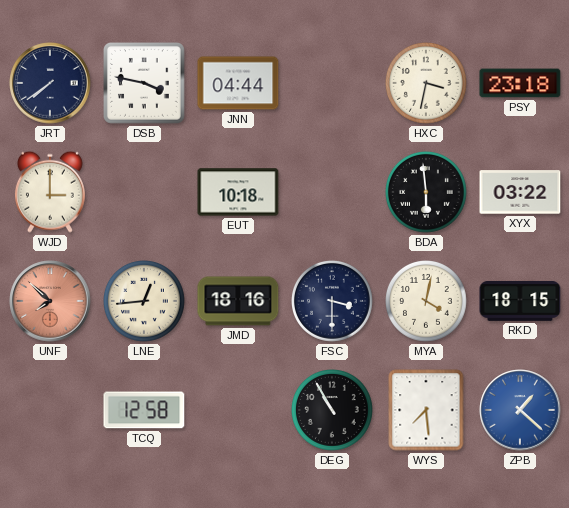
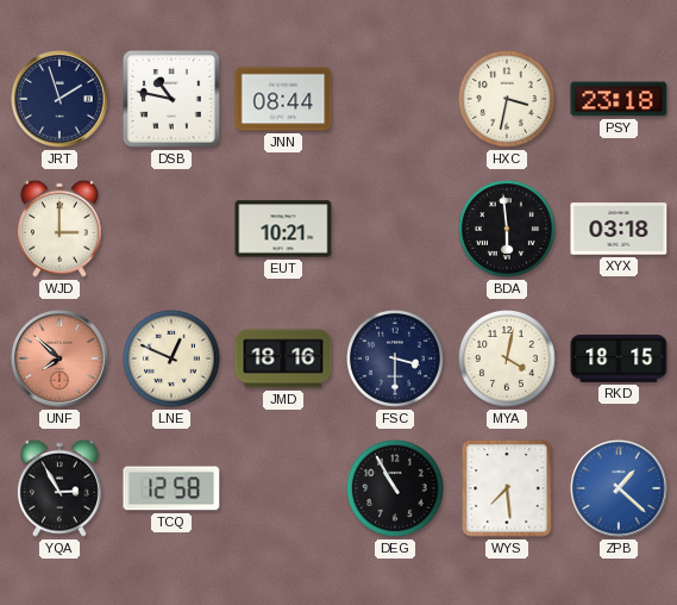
JRT: 7:39 -> 1:57
DSB: 3:47 -> 10:47
JNN: 04:44 -> 08:44
EUT: 10:18 -> 10:21
XYX: 03:22 -> 03:18
LNE: 12:44 -> 12:49
YQA: none -> 2:55
